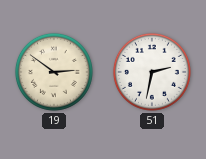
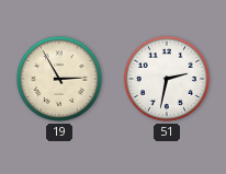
19: 2:51 -> 2:55
